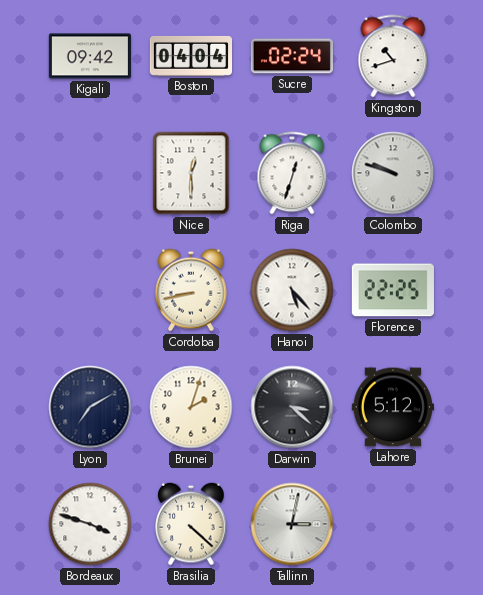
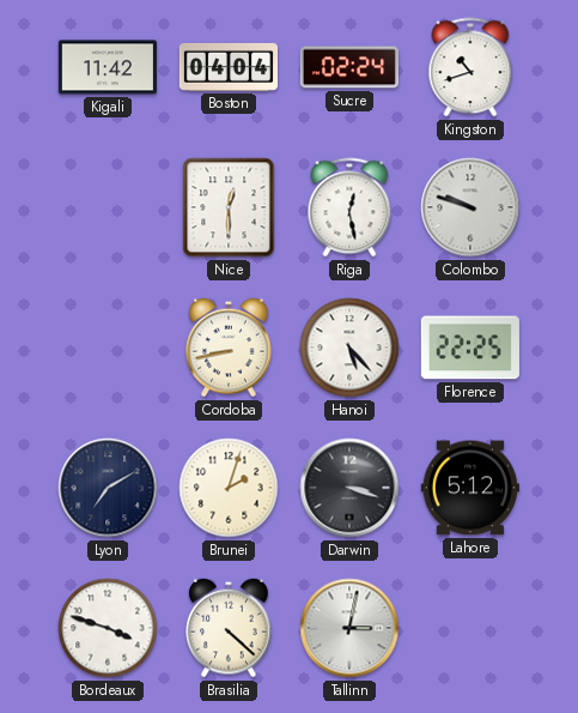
Kigali: 09:42 -> 11:42
Riga: 12:33 -> 12:28
Darwin: 3:22 -> 3:18
